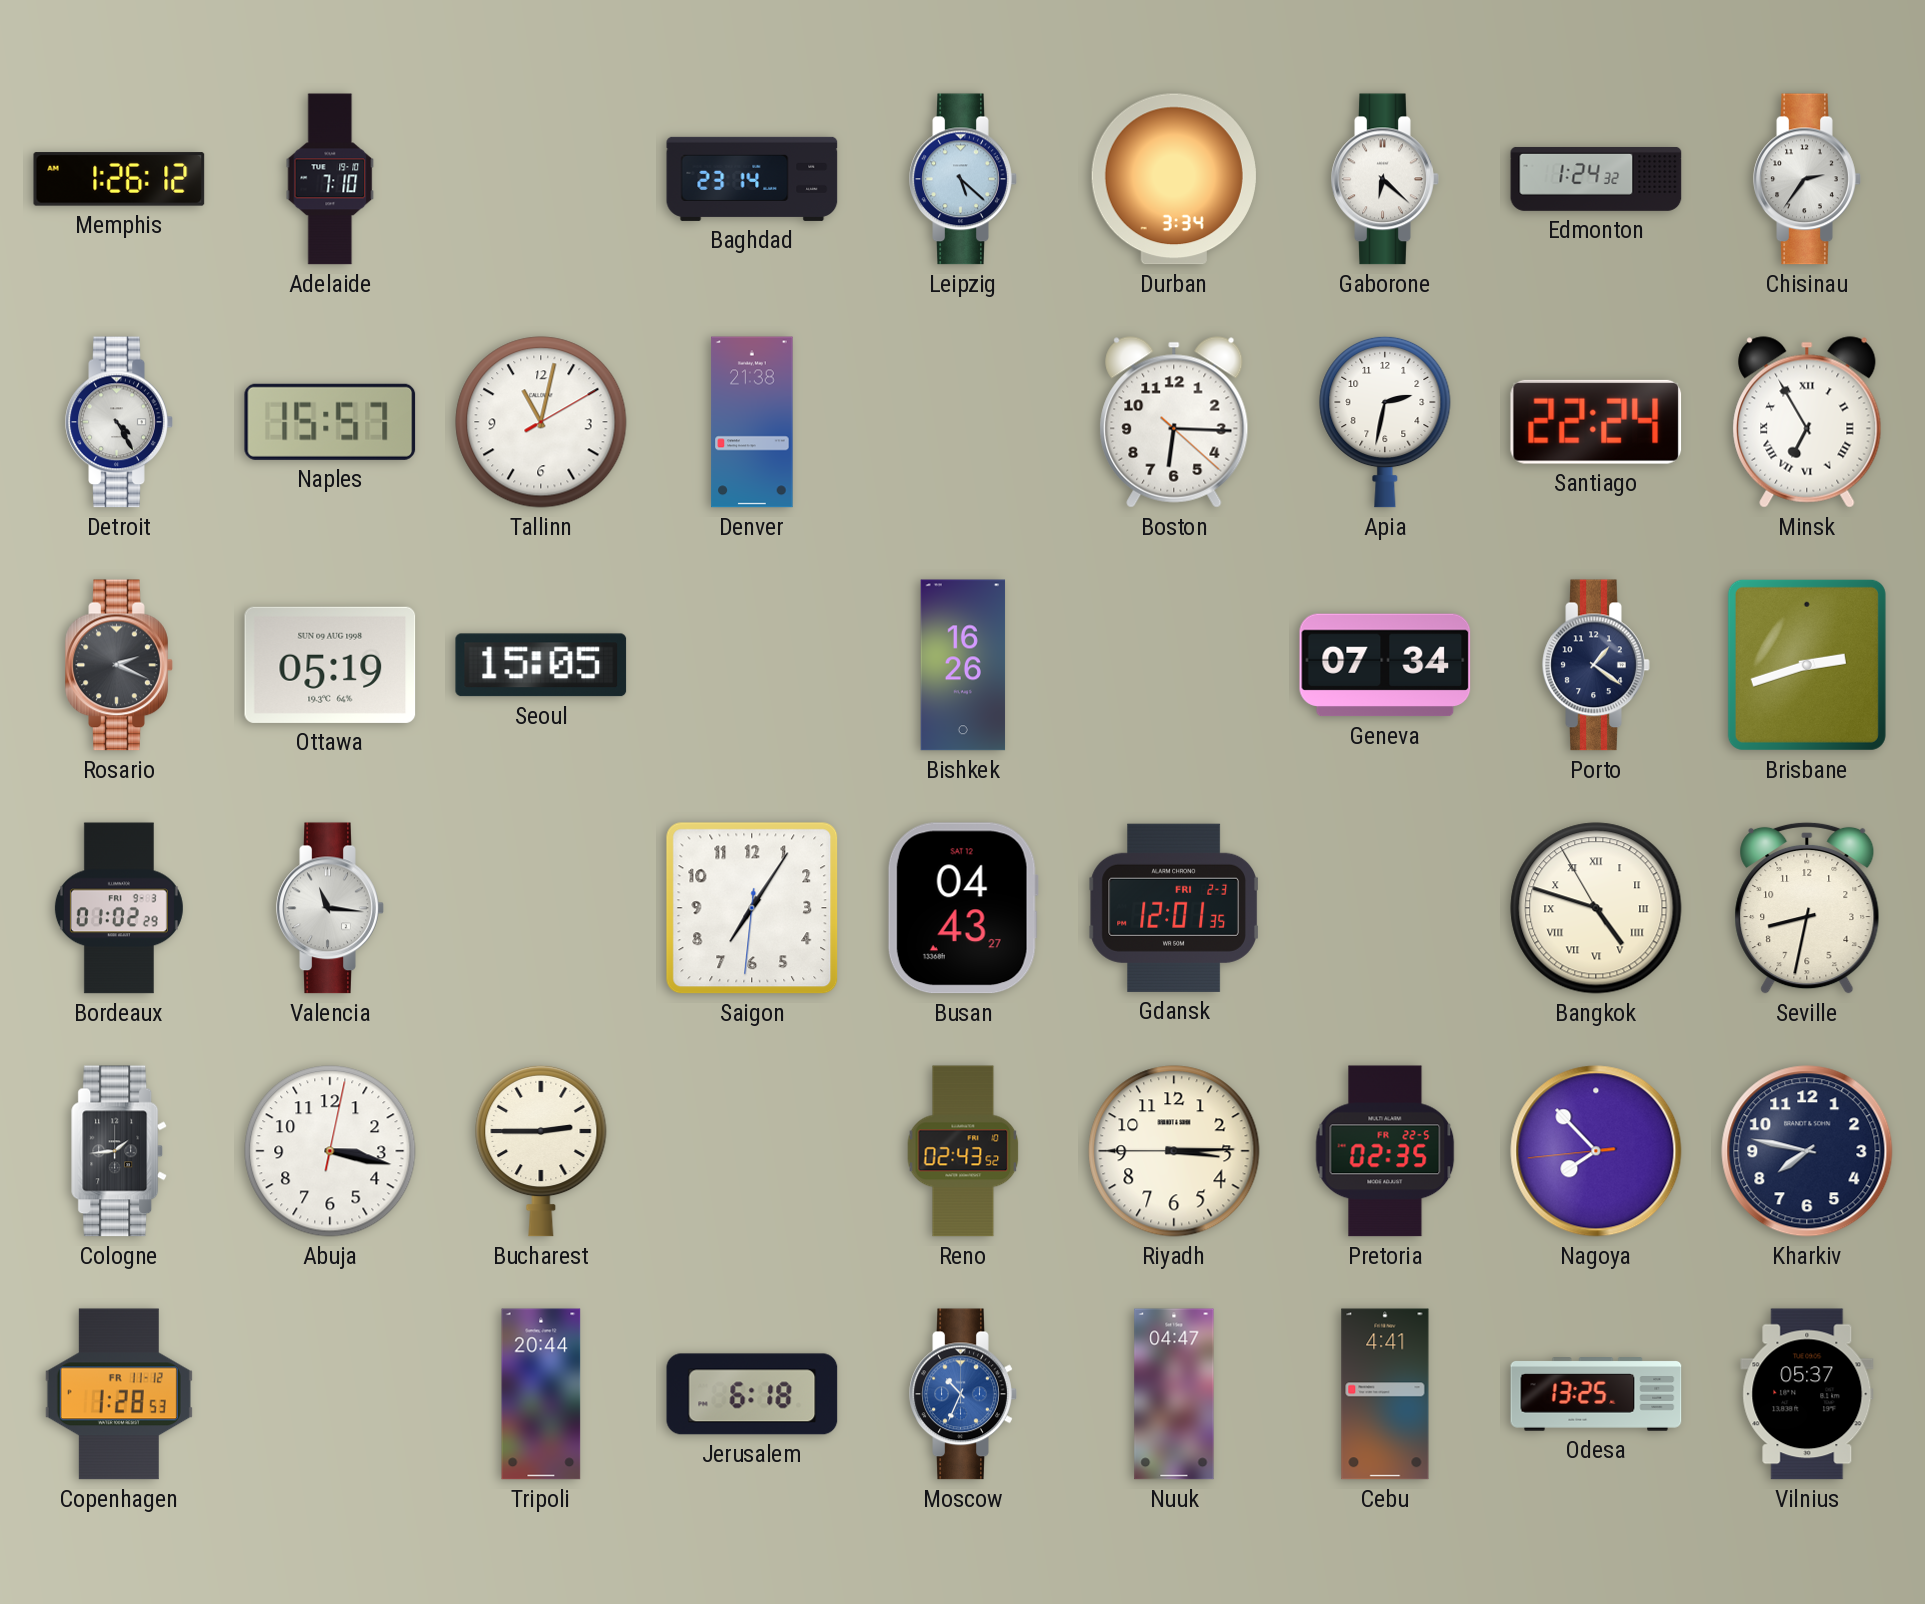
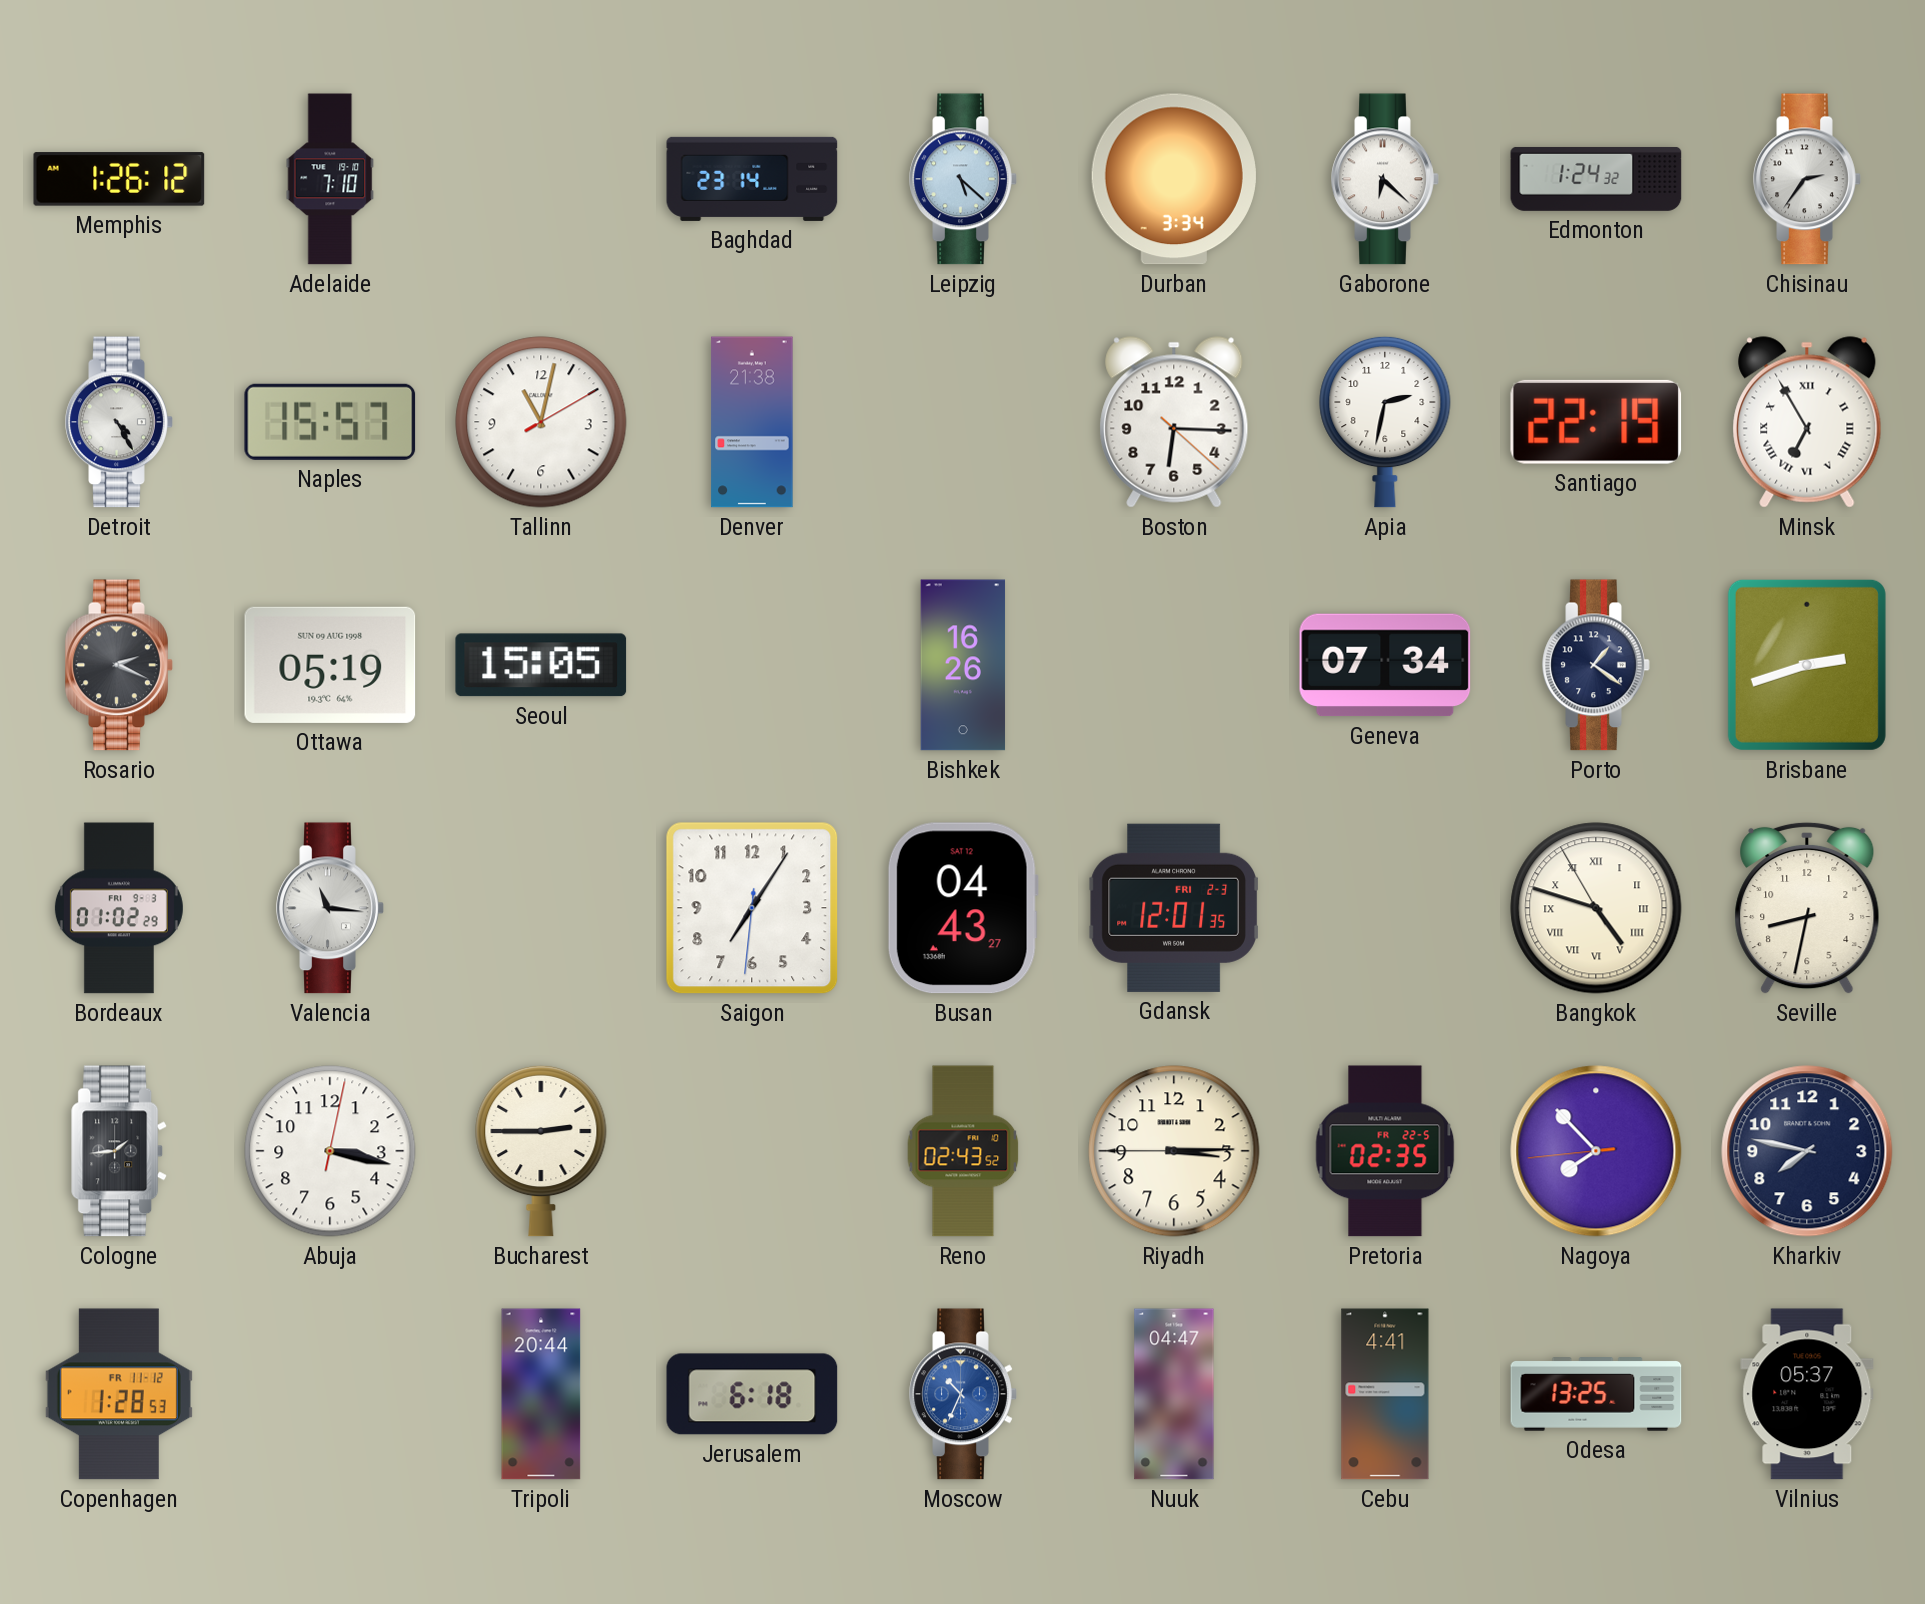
Santiago: 22:24 -> 22:19
